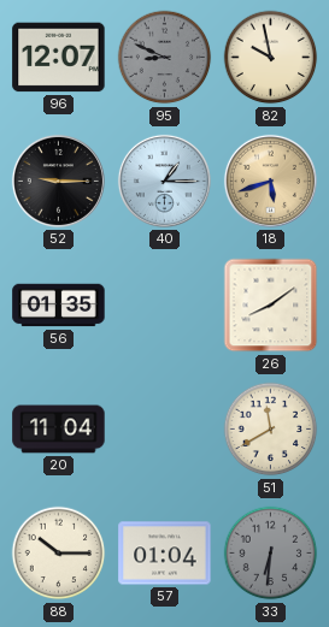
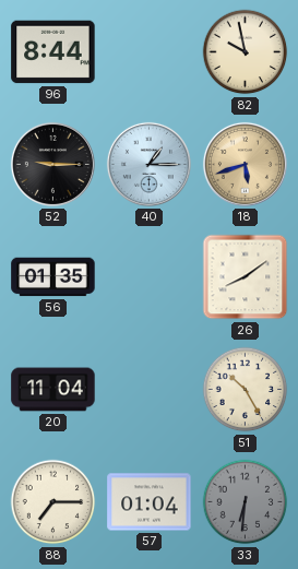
96: 12:07 -> 8:44
95: 8:49 -> none
51: 11:40 -> 10:25
88: 10:15 -> 7:15
